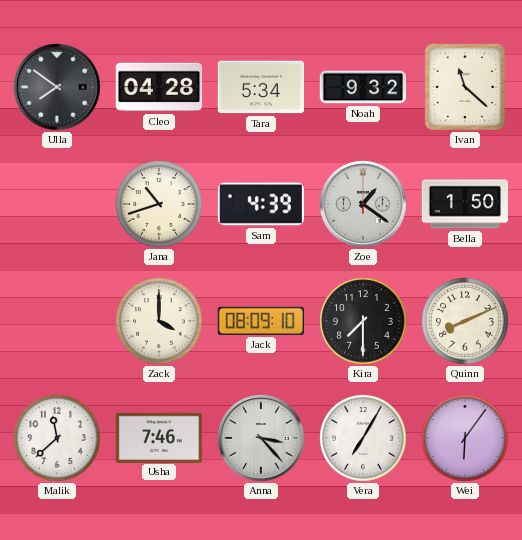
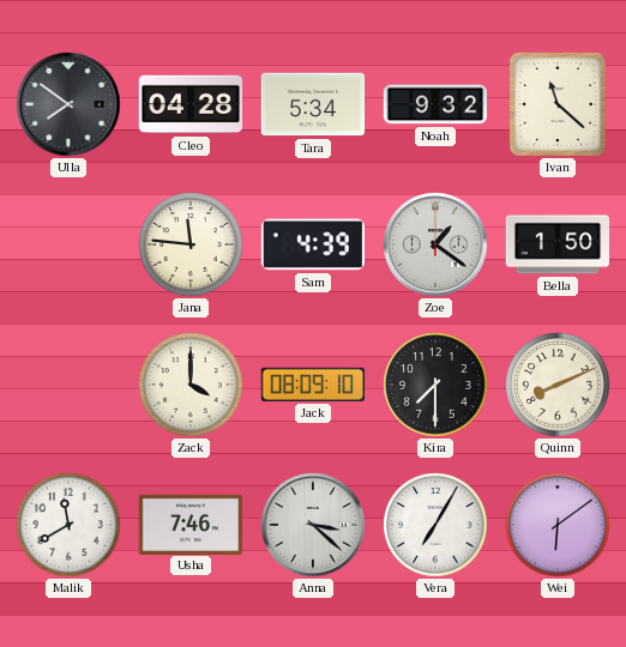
Jana: 10:42 -> 11:46
Malik: 11:38 -> 11:40
Anna: 3:23 -> 3:22
Wei: 6:06 -> 6:09
